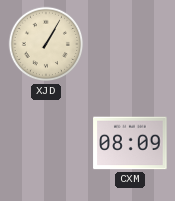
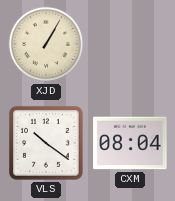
VLS: none -> 10:21
CXM: 08:09 -> 08:04
